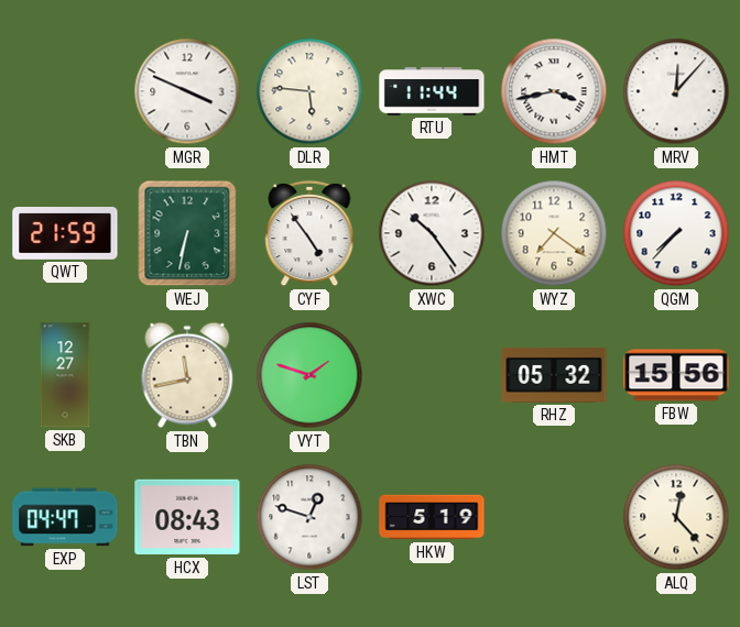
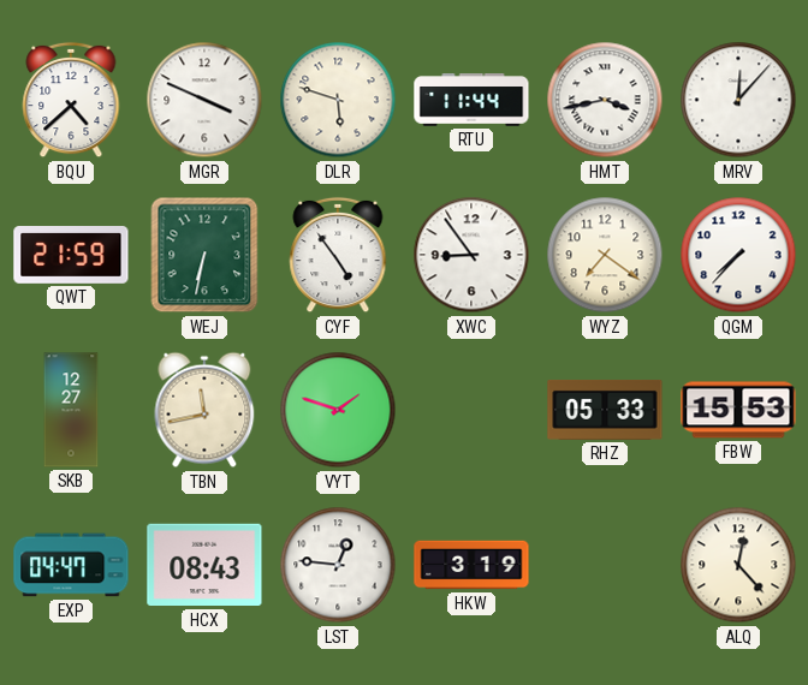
BQU: none -> 4:38
DLR: 5:46 -> 5:48
XWC: 10:24 -> 8:54
RHZ: 05:32 -> 05:33
FBW: 15:56 -> 15:53
LST: 12:48 -> 12:46
HKW: 5:19 -> 3:19
